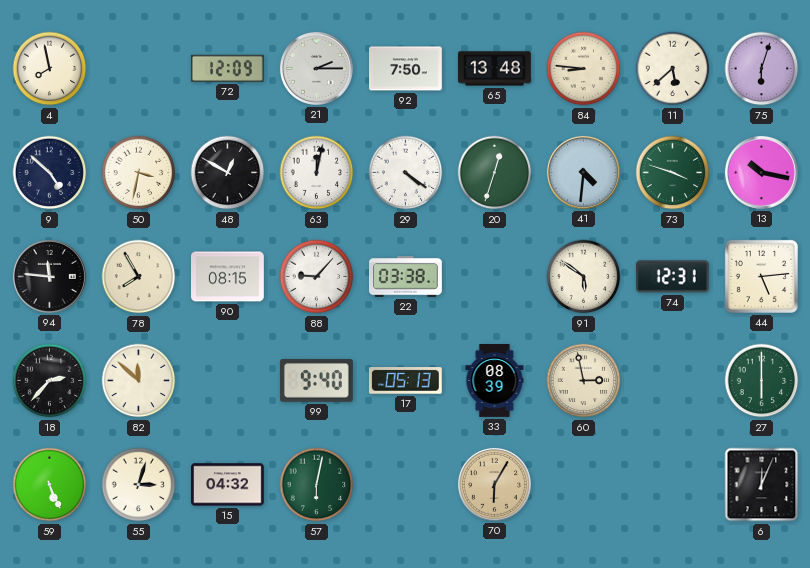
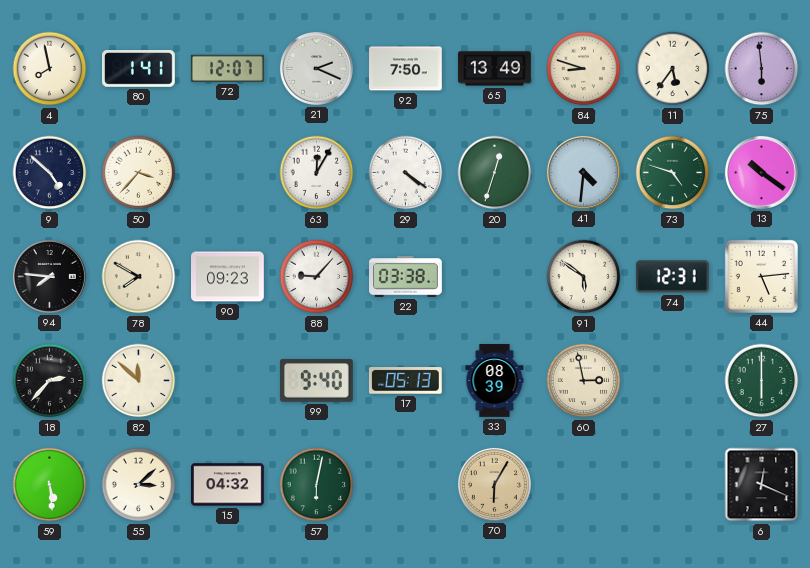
80: none -> 1:41
72: 12:09 -> 12:07
21: 2:15 -> 2:19
65: 13:48 -> 13:49
84: 8:46 -> 8:48
11: 5:38 -> 5:36
75: 6:03 -> 5:59
50: 3:32 -> 3:37
48: 12:50 -> none
63: 12:02 -> 12:05
73: 3:48 -> 4:48
13: 10:17 -> 10:21
94: 11:46 -> 7:46
78: 7:55 -> 7:50
90: 08:15 -> 09:23
59: 5:26 -> 5:29
55: 3:03 -> 3:08
6: 12:04 -> 12:19
